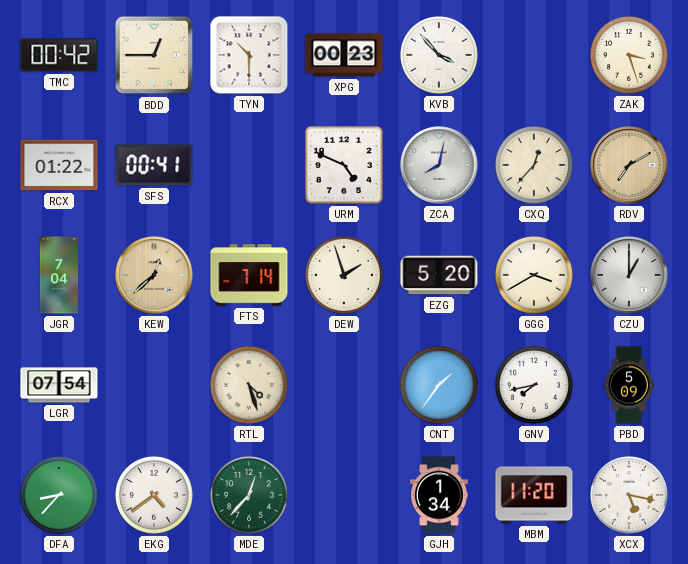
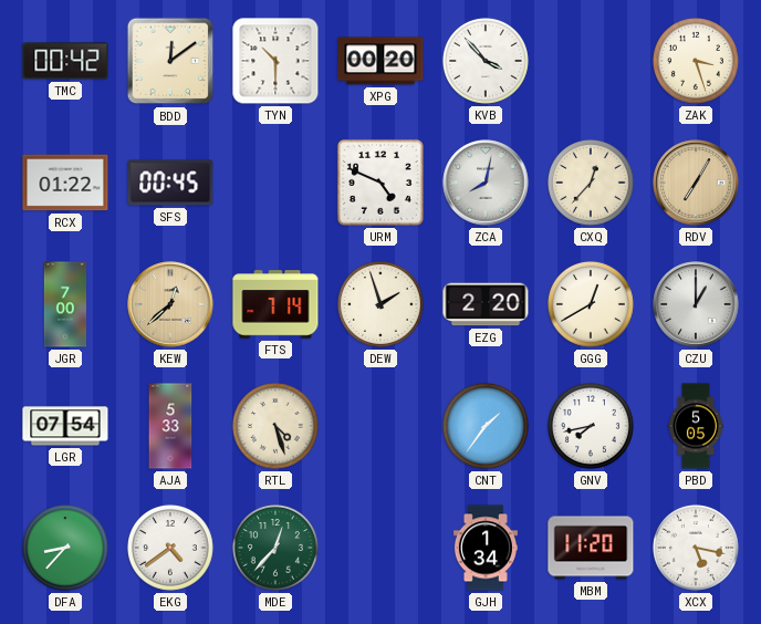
BDD: 12:45 -> 12:09
XPG: 00:23 -> 00:20
SFS: 00:41 -> 00:45
RDV: 7:10 -> 7:05
JGR: 7:04 -> 7:00
EZG: 5:20 -> 2:20
GGG: 3:40 -> 12:40
AJA: none -> 5:33
PBD: 5:09 -> 5:05
